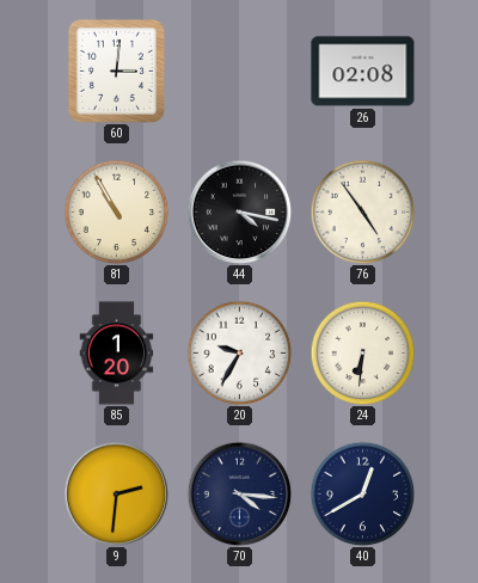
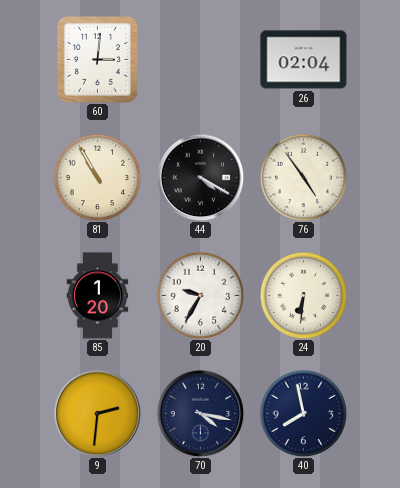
26: 02:08 -> 02:04
44: 4:17 -> 4:20
70: 4:16 -> 4:17
40: 12:40 -> 7:58
